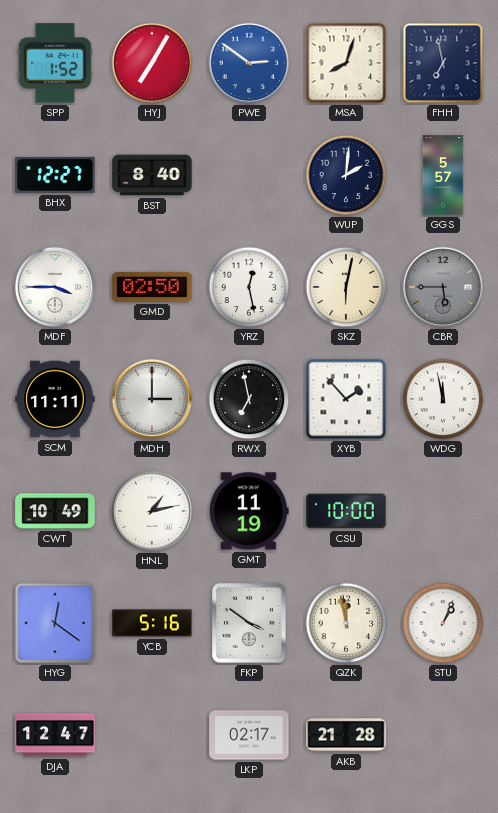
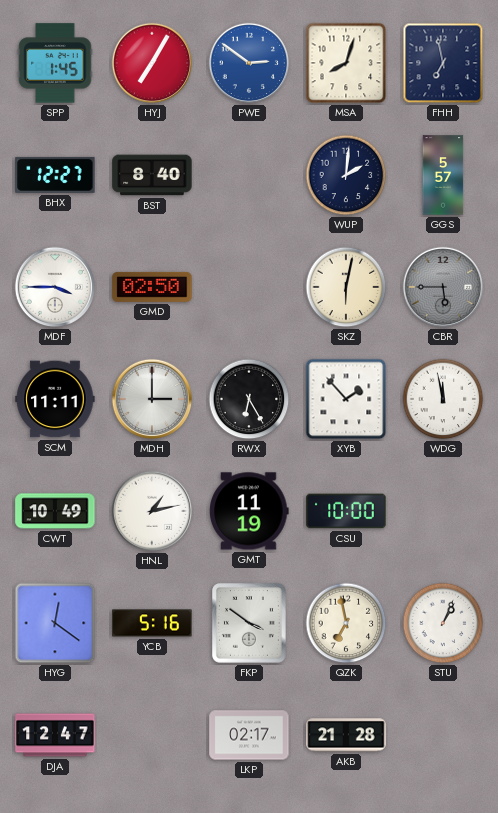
SPP: 1:52 -> 1:45
YRZ: 12:28 -> none
RWX: 6:58 -> 6:25
QZK: 11:58 -> 6:58
